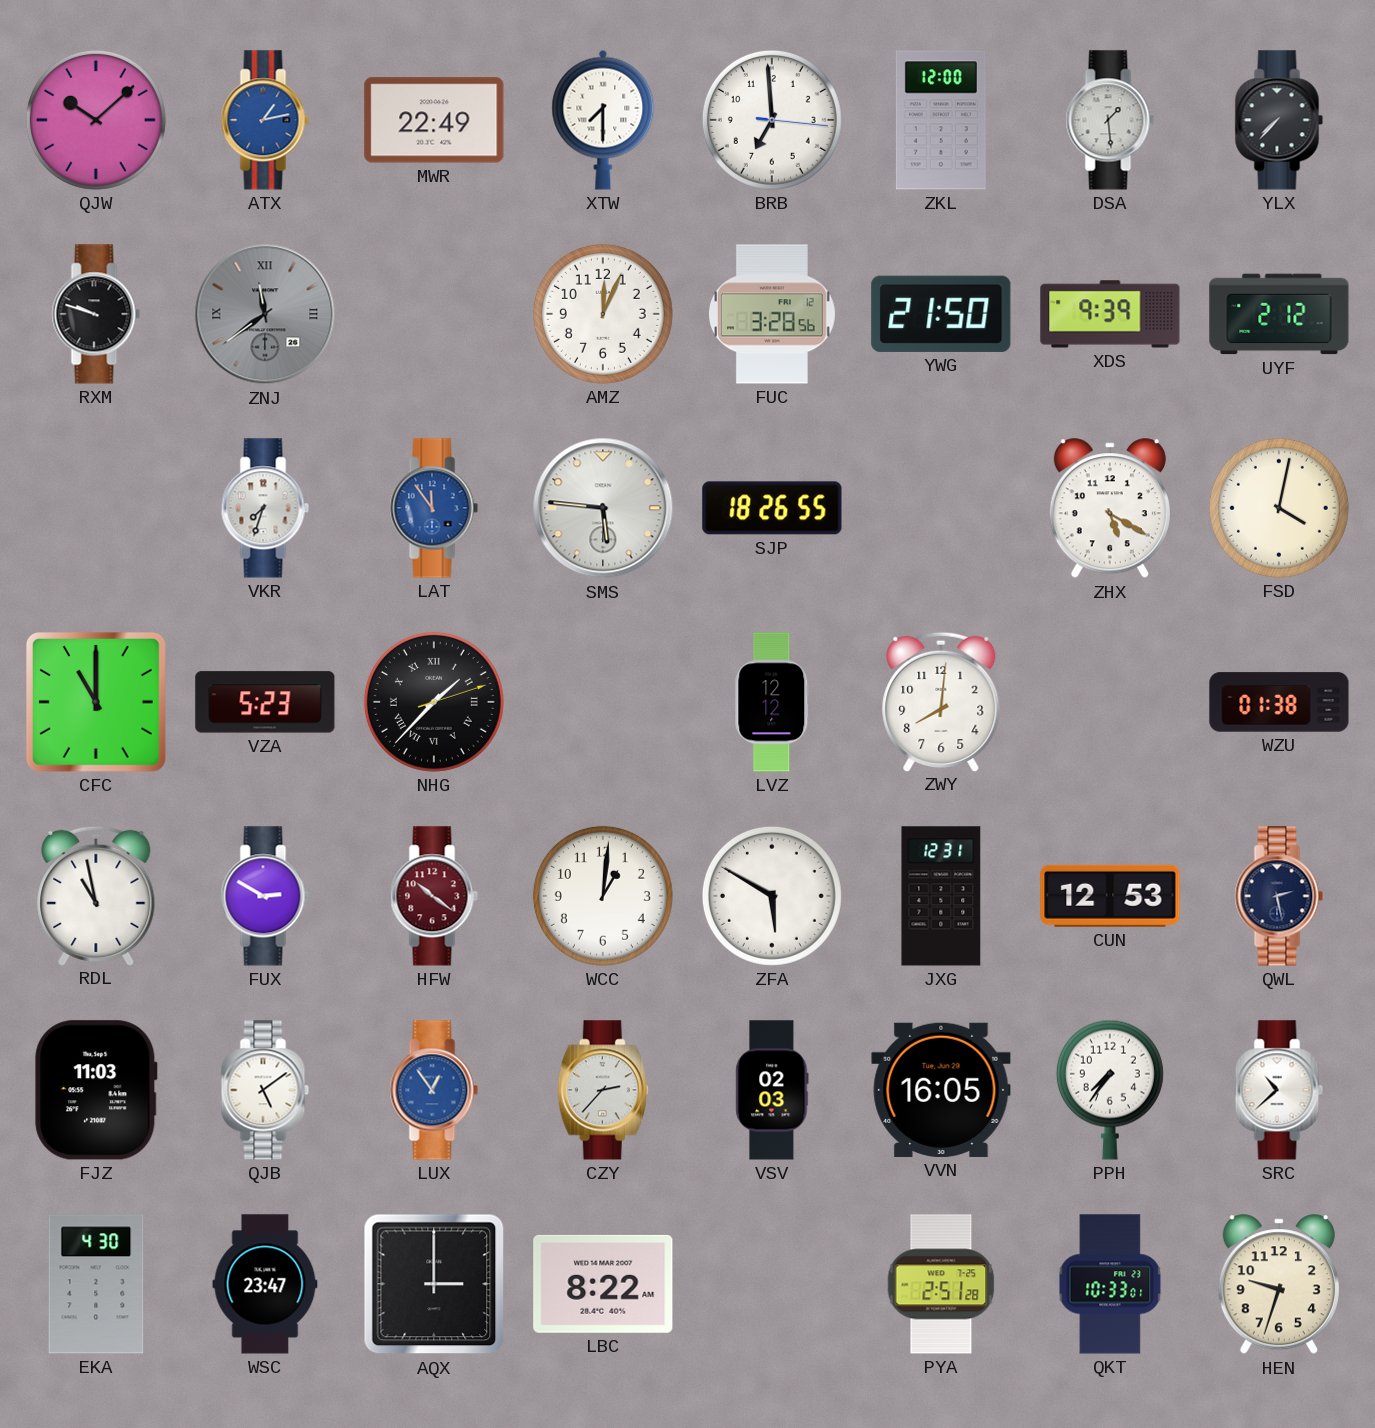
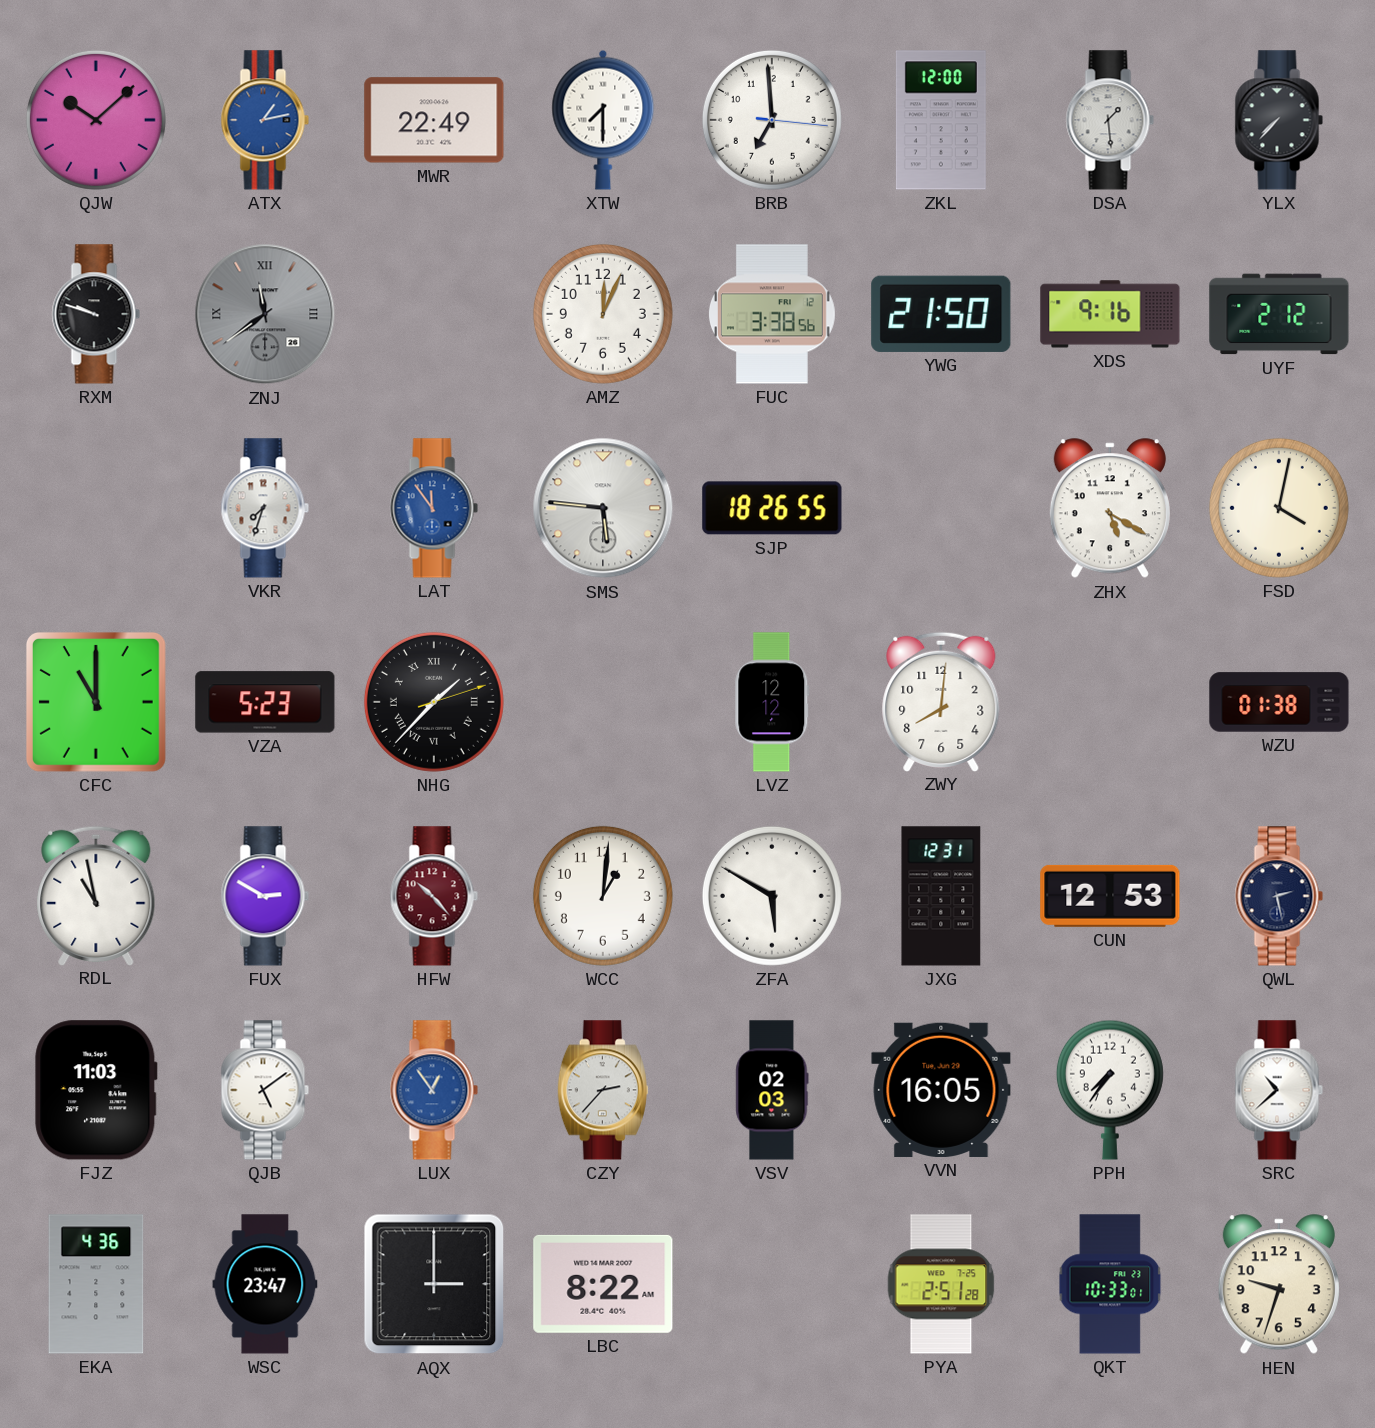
FUC: 3:28 -> 3:38
XDS: 9:39 -> 9:16
HFW: 10:21 -> 10:23
EKA: 4:30 -> 4:36
